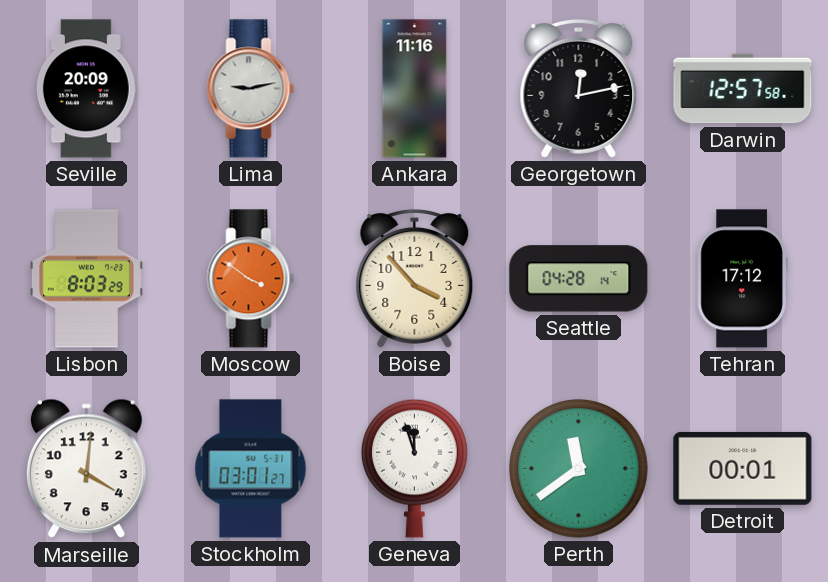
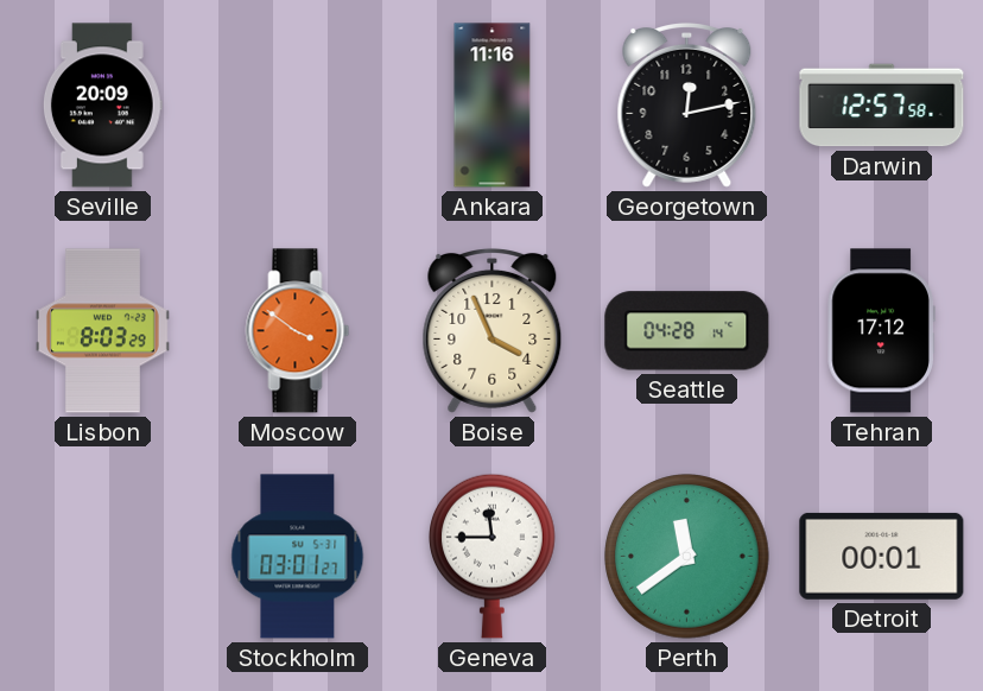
Lima: 9:13 -> none
Boise: 3:53 -> 3:56
Marseille: 4:01 -> none
Geneva: 11:57 -> 11:45
